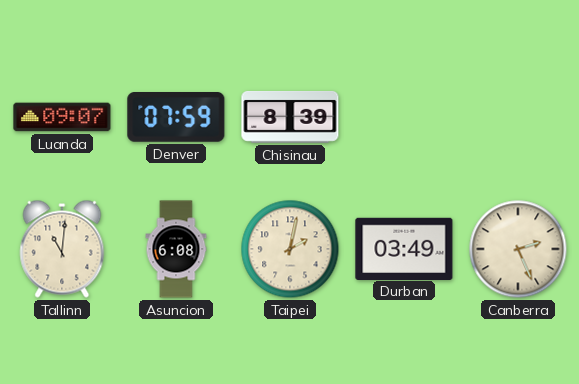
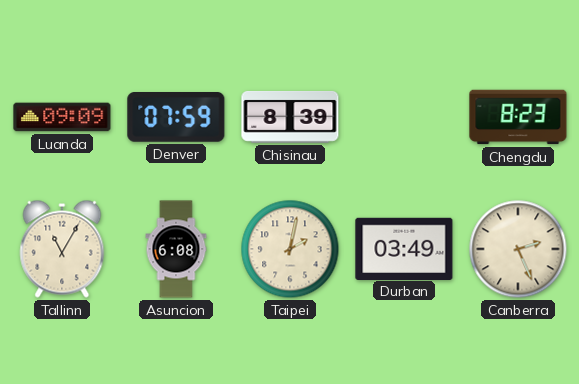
Luanda: 09:07 -> 09:09
Chengdu: none -> 8:23
Tallinn: 11:01 -> 11:05
